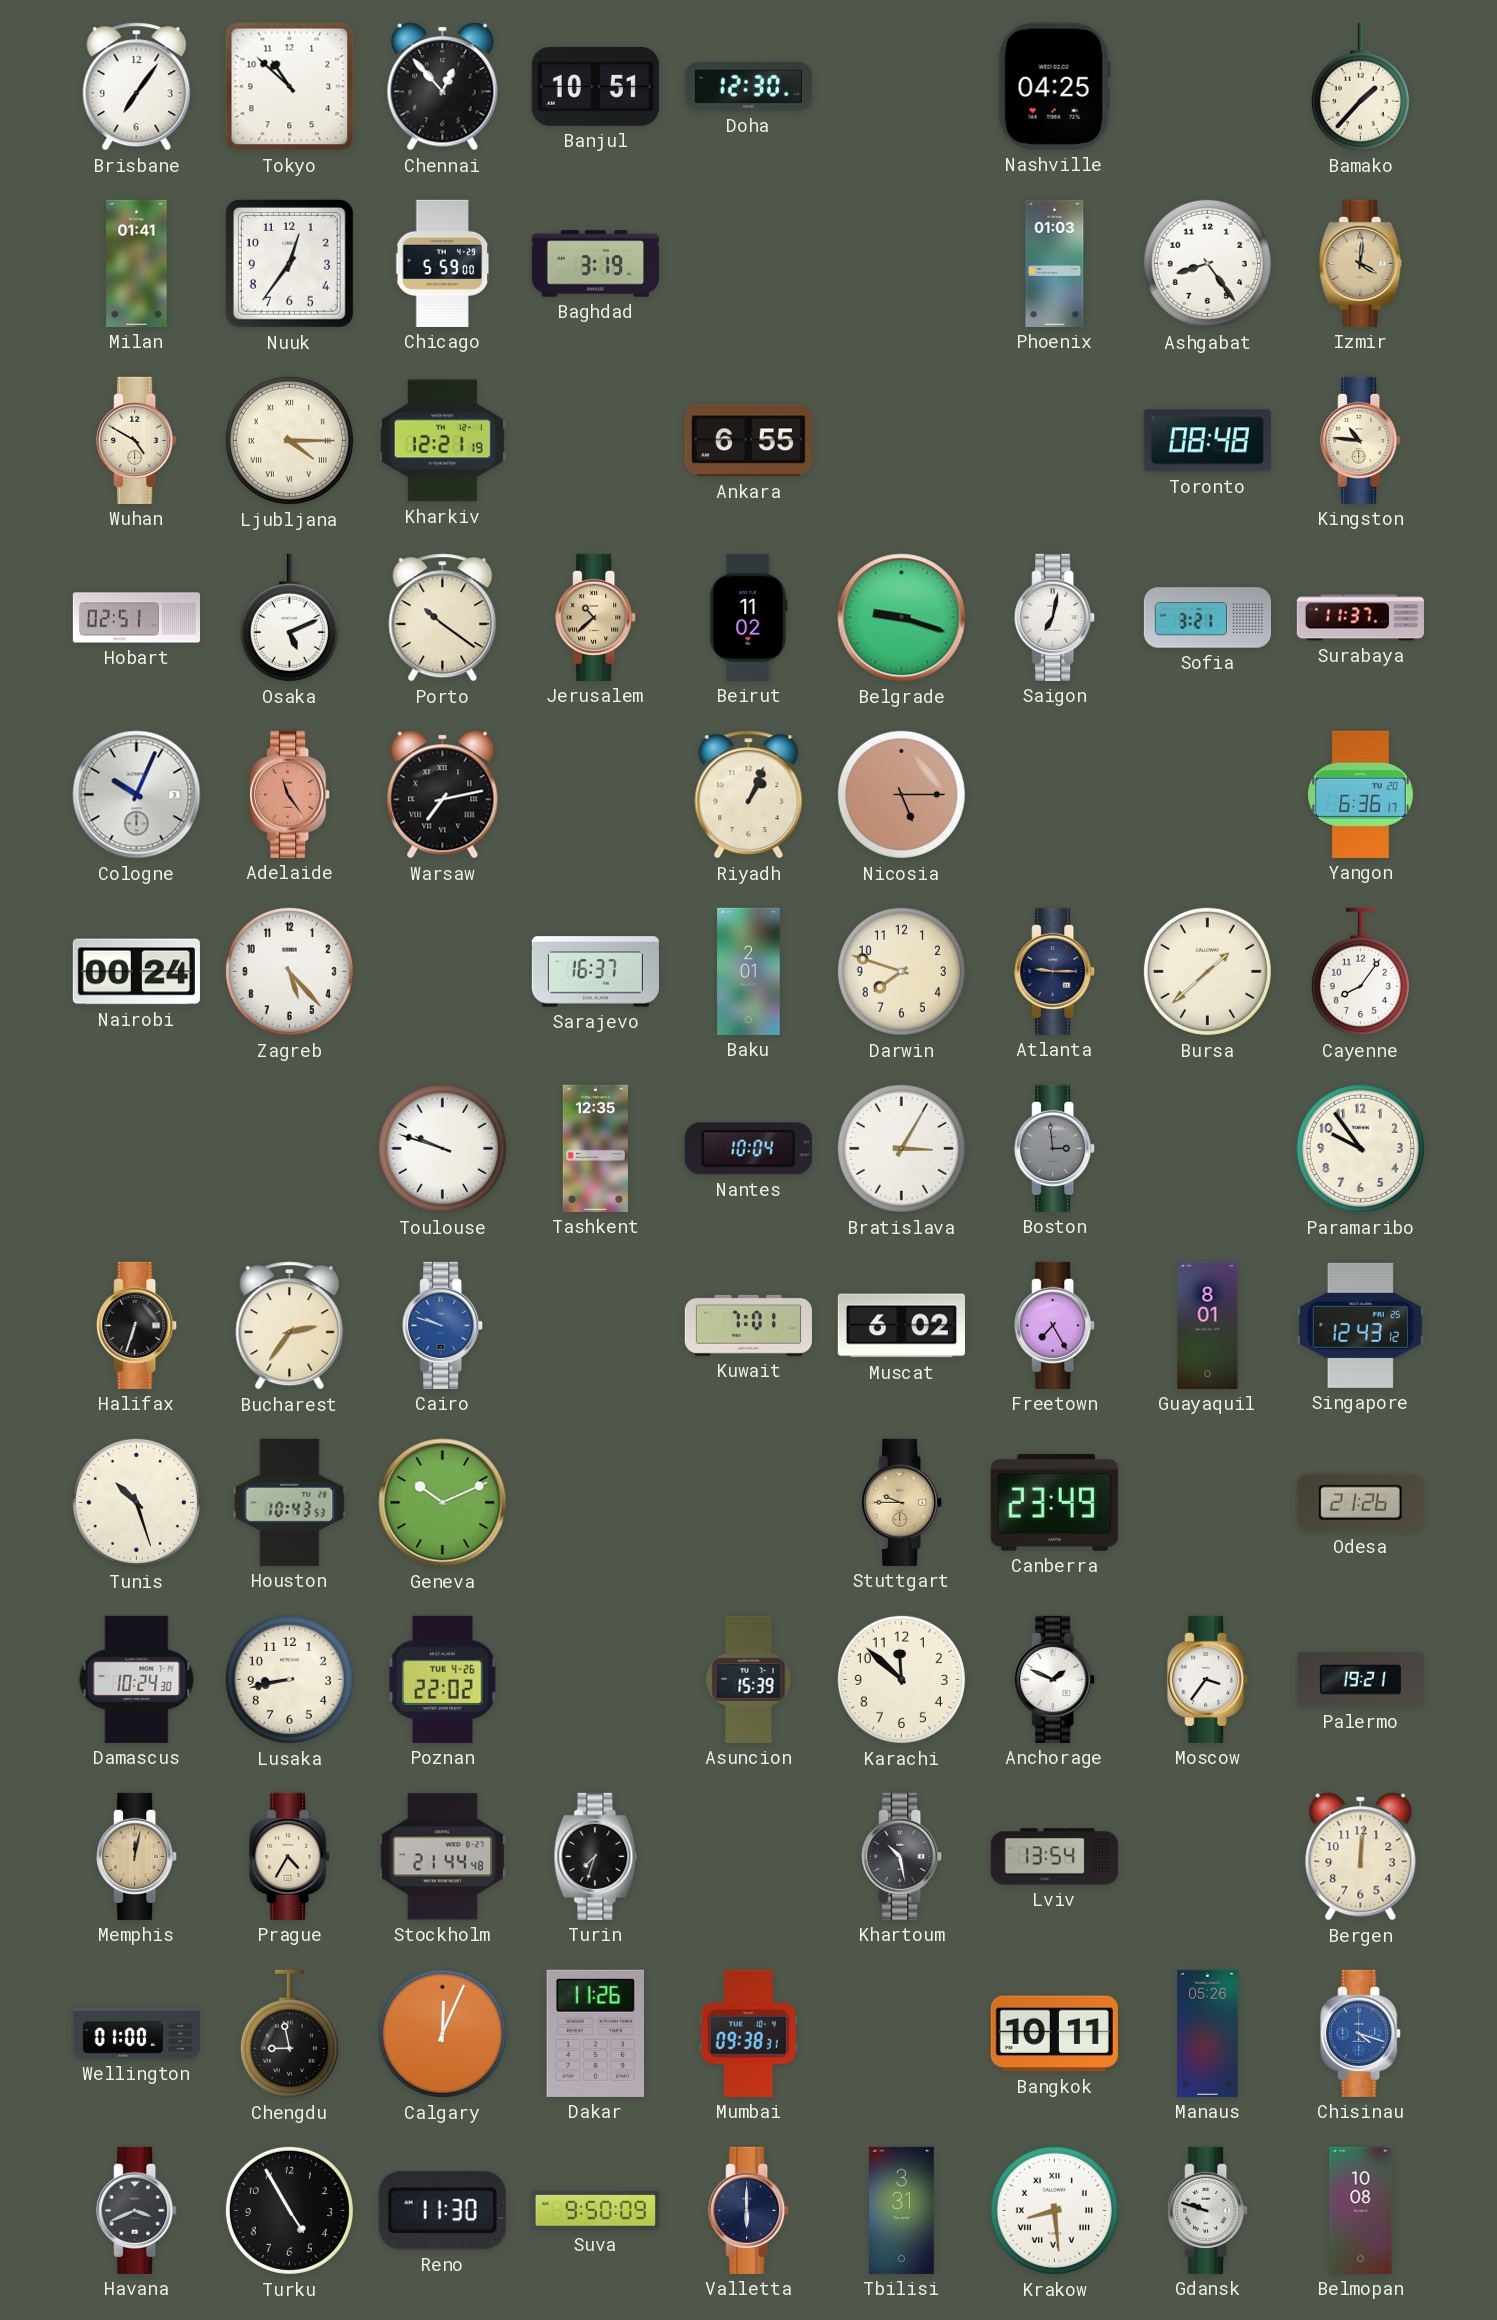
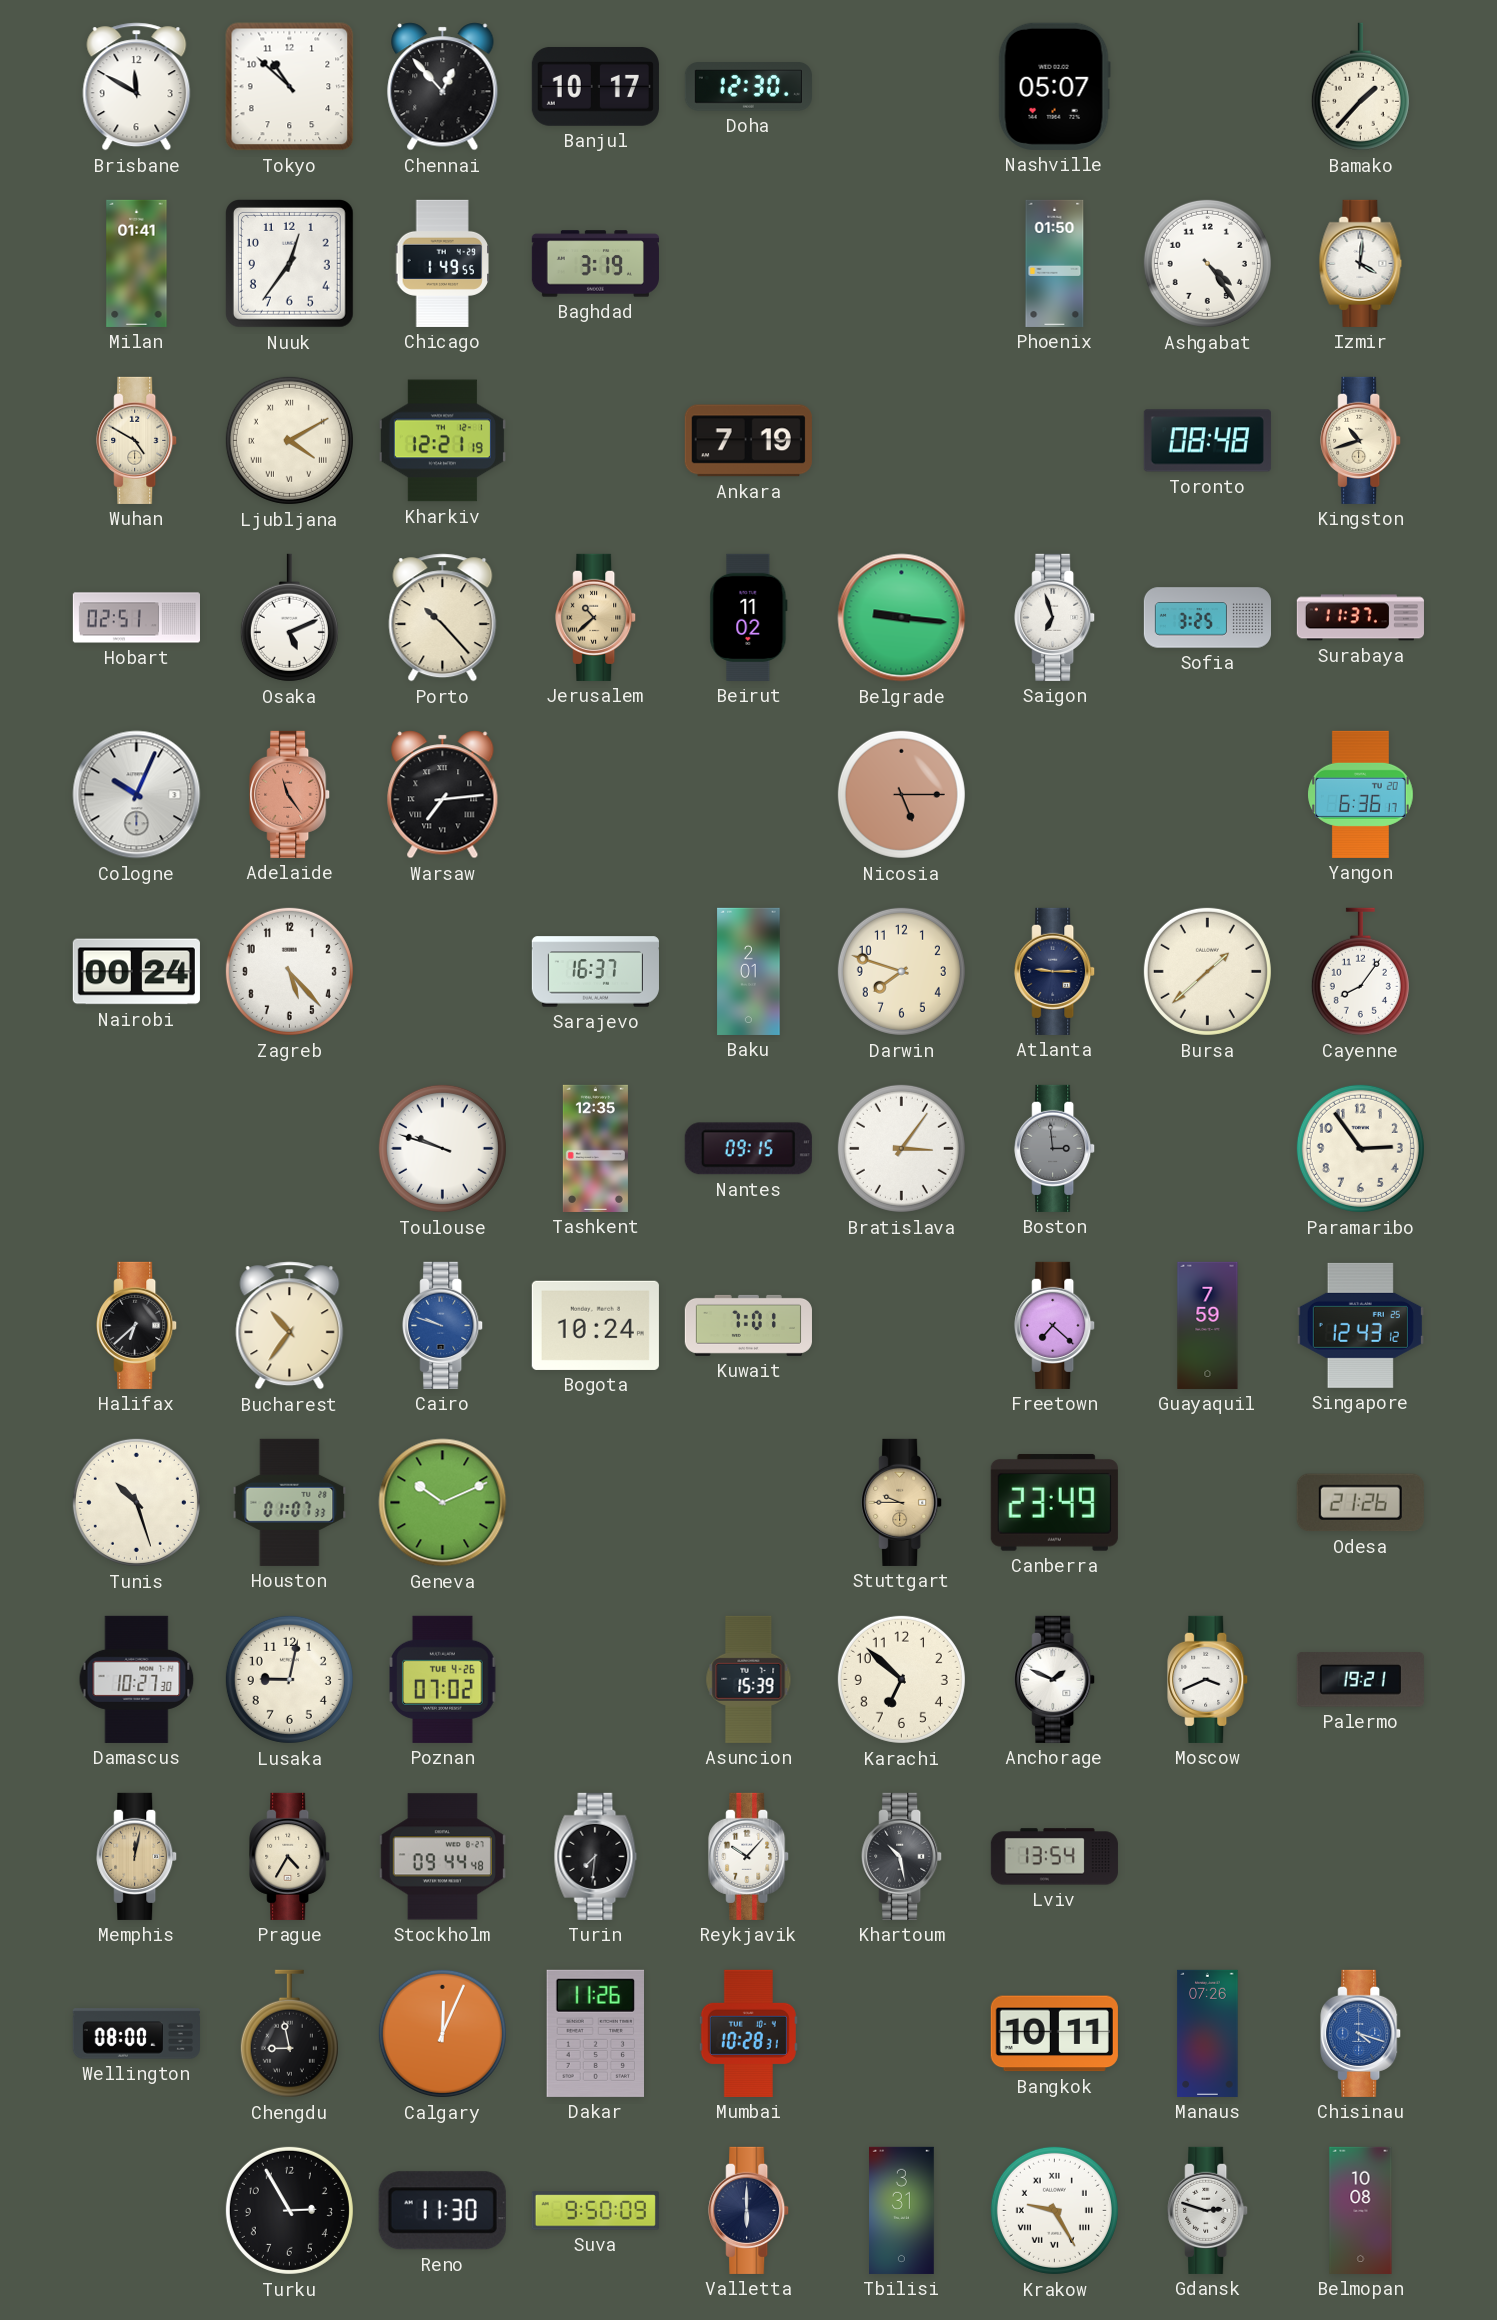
Brisbane: 7:06 -> 11:50
Banjul: 10:51 -> 10:17
Nashville: 04:25 -> 05:07
Chicago: 5:59 -> 1:49
Phoenix: 01:03 -> 01:50
Ashgabat: 8:24 -> 4:24
Izmir dial: champagne -> white
Ljubljana: 4:15 -> 4:10
Ankara: 6:55 -> 7:19
Kingston: 10:46 -> 10:42
Porto: 10:21 -> 10:23
Belgrade: 9:18 -> 9:16
Saigon: 7:02 -> 6:57
Sofia: 3:21 -> 3:25
Warsaw: 7:13 -> 7:14
Riyadh: 1:04 -> none
Nantes: 10:04 -> 09:15
Bratislava: 3:05 -> 3:06
Paramaribo: 9:54 -> 2:54
Halifax: 6:33 -> 6:38
Bucharest: 2:36 -> 10:36
Bogota: none -> 10:24
Muscat: 6:02 -> none
Freetown: 7:25 -> 7:22
Guayaquil: 8:01 -> 7:59
Houston: 10:43 -> 01:07
Damascus: 10:24 -> 10:27
Lusaka: 8:43 -> 9:02
Poznan: 22:02 -> 07:02
Karachi: 11:52 -> 6:52
Moscow: 3:36 -> 3:41
Stockholm: 21:44 -> 09:44
Turin: 7:33 -> 7:31
Reykjavik: none -> 10:07
Bergen: 12:01 -> none
Wellington: 01:00 -> 08:00
Mumbai: 09:38 -> 10:28
Manaus: 05:26 -> 07:26
Havana: 3:41 -> none
Turku: 4:55 -> 2:55
Krakow: 8:29 -> 9:25
Gdansk: 9:48 -> 2:48
